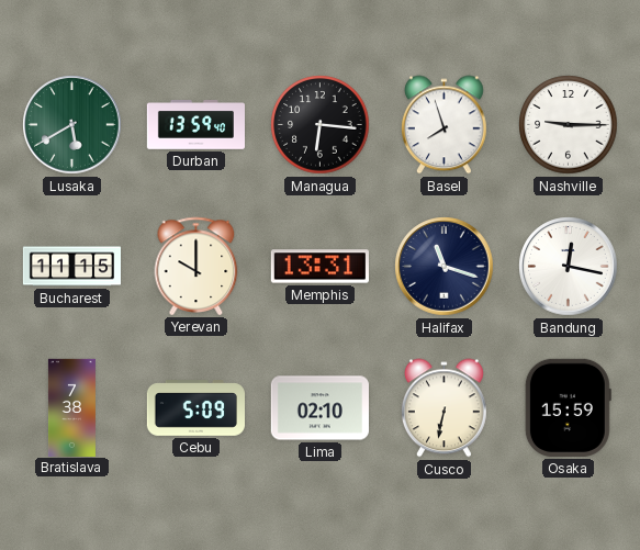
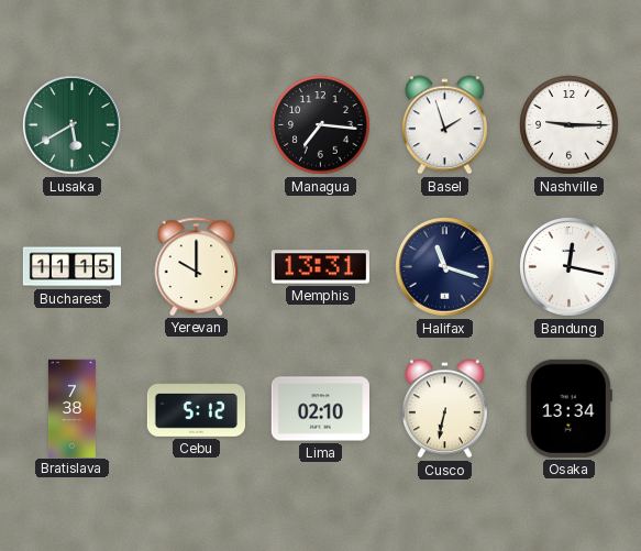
Durban: 13:59 -> none
Managua: 6:16 -> 7:16
Basel: 7:57 -> 1:57
Cebu: 5:09 -> 5:12
Osaka: 15:59 -> 13:34
